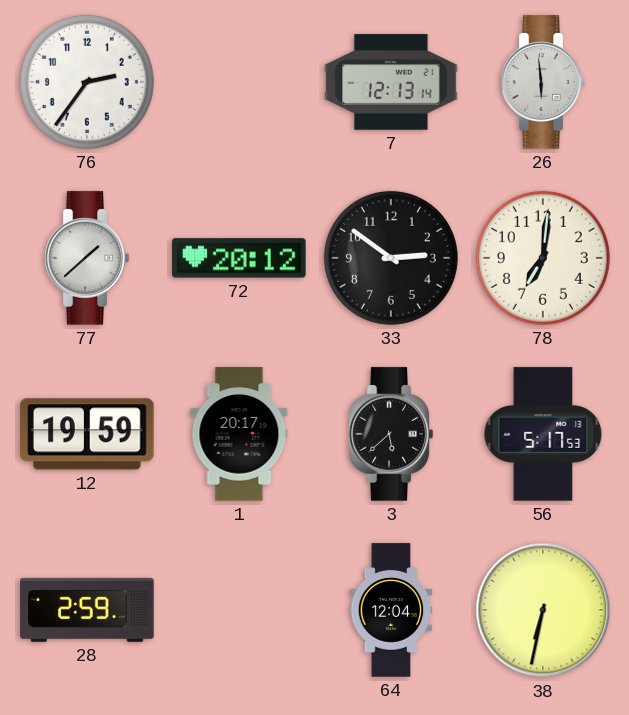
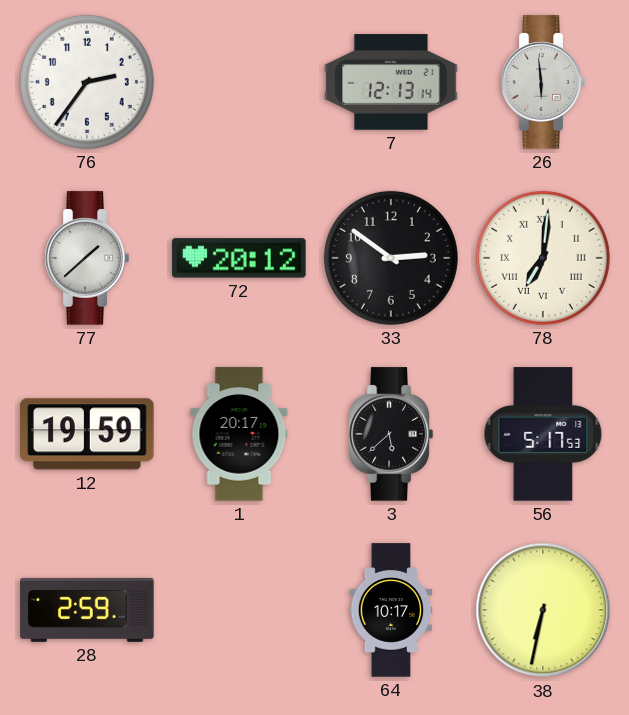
78 numerals: Arabic -> Roman
64: 12:04 -> 10:17
